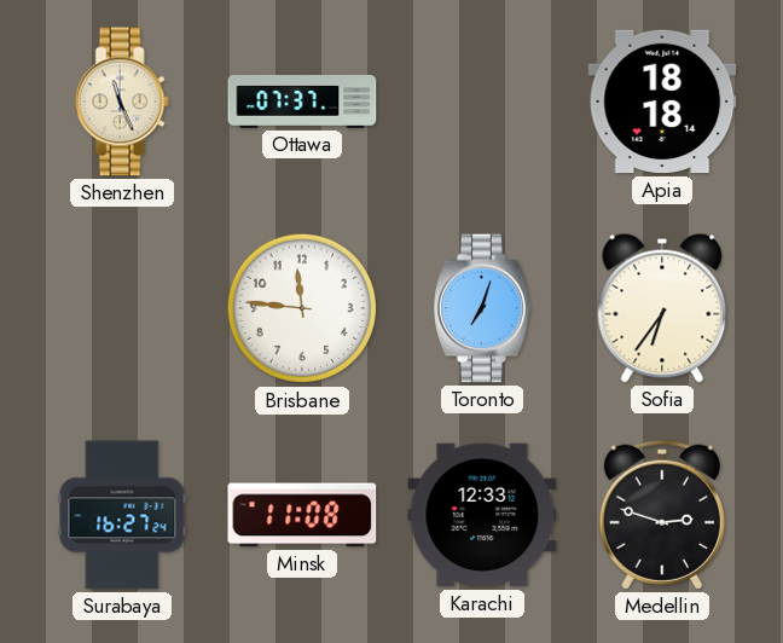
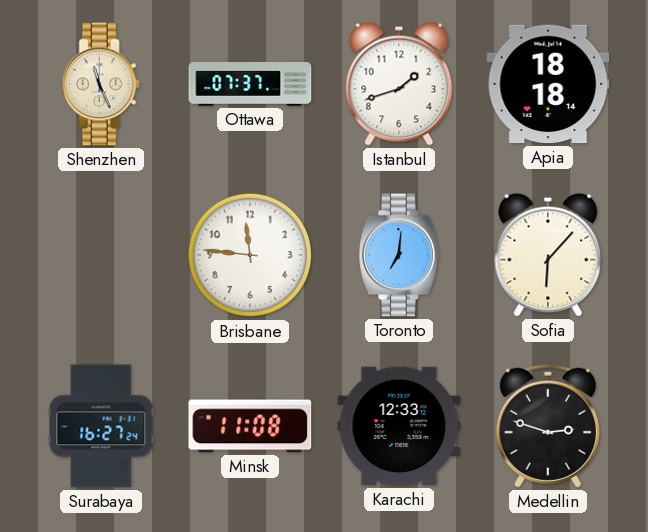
Istanbul: none -> 1:42
Toronto: 7:03 -> 7:01
Sofia: 6:36 -> 6:07
